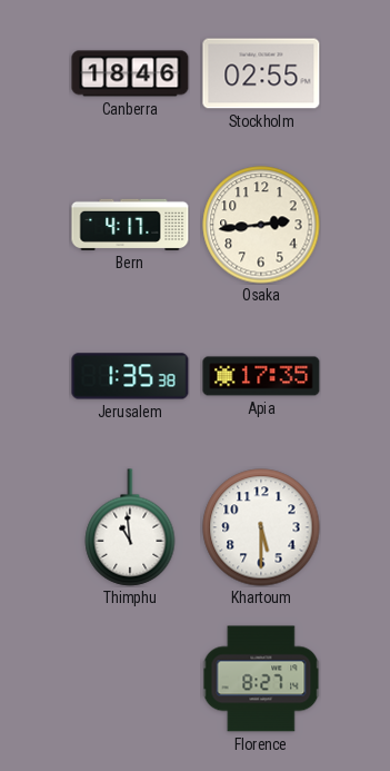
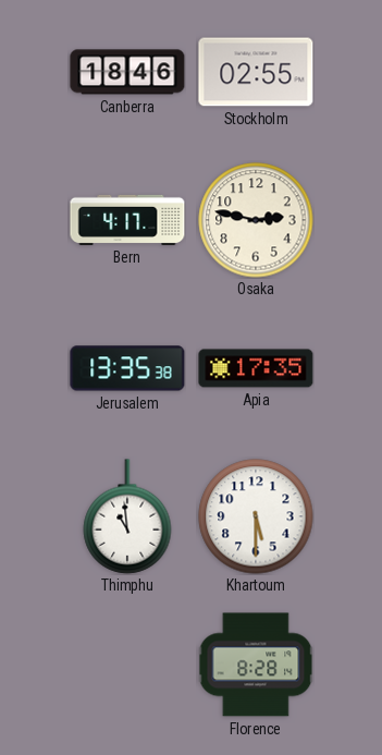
Osaka: 2:44 -> 2:47
Jerusalem: 1:35 -> 13:35
Florence: 8:27 -> 8:28
